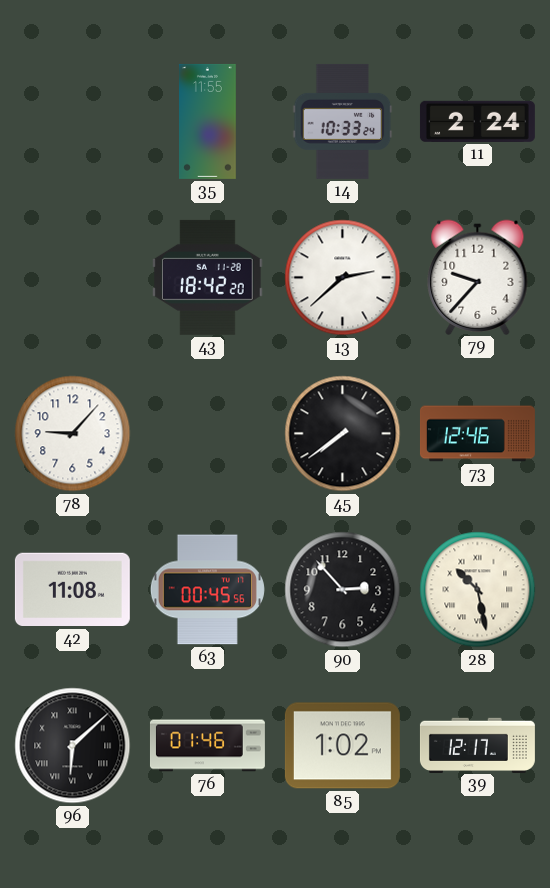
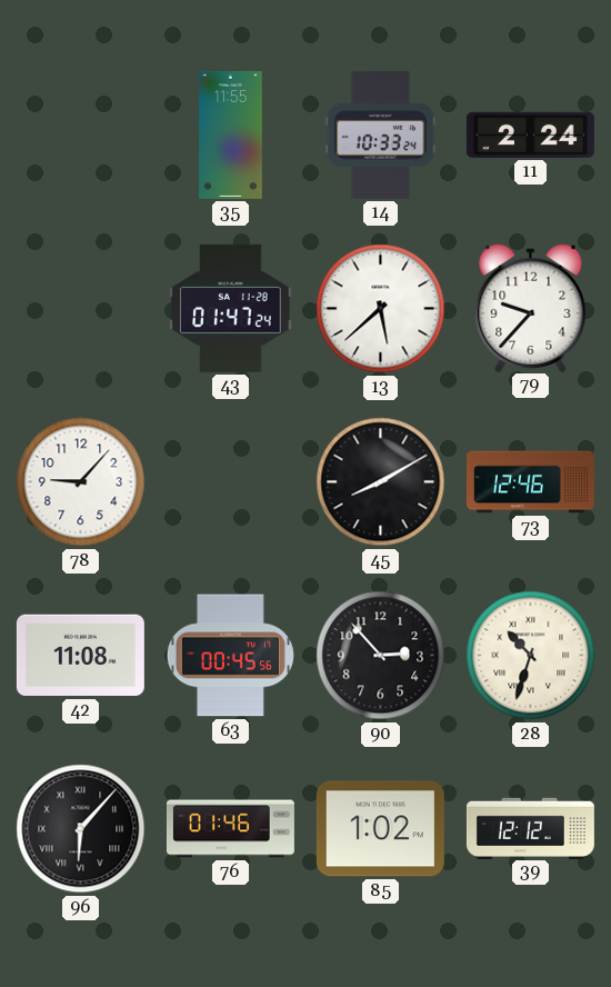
43: 18:42 -> 01:47
13: 2:38 -> 5:38
45: 7:39 -> 8:10
28: 10:28 -> 10:33
96: 6:08 -> 6:07
39: 12:17 -> 12:12
